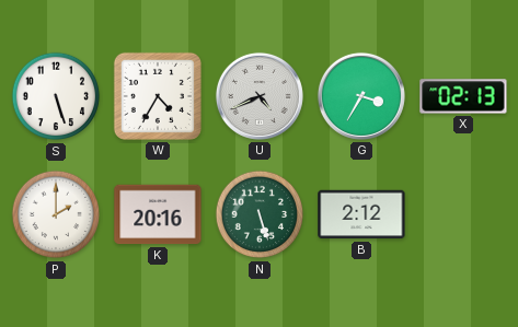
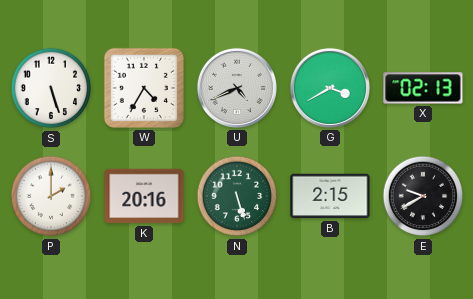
G: 3:35 -> 3:40
B: 2:12 -> 2:15
E: none -> 9:40
